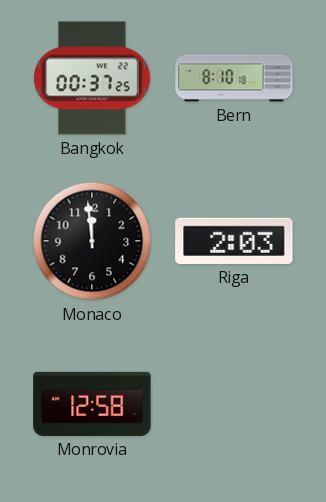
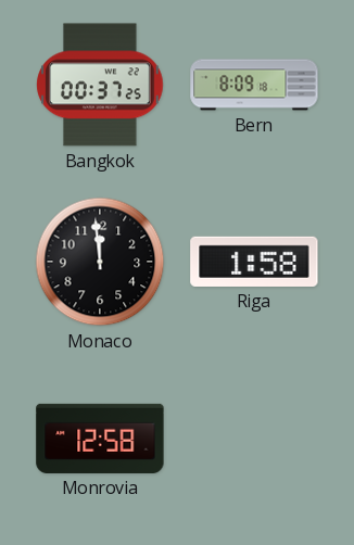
Bern: 8:10 -> 8:09
Riga: 2:03 -> 1:58
